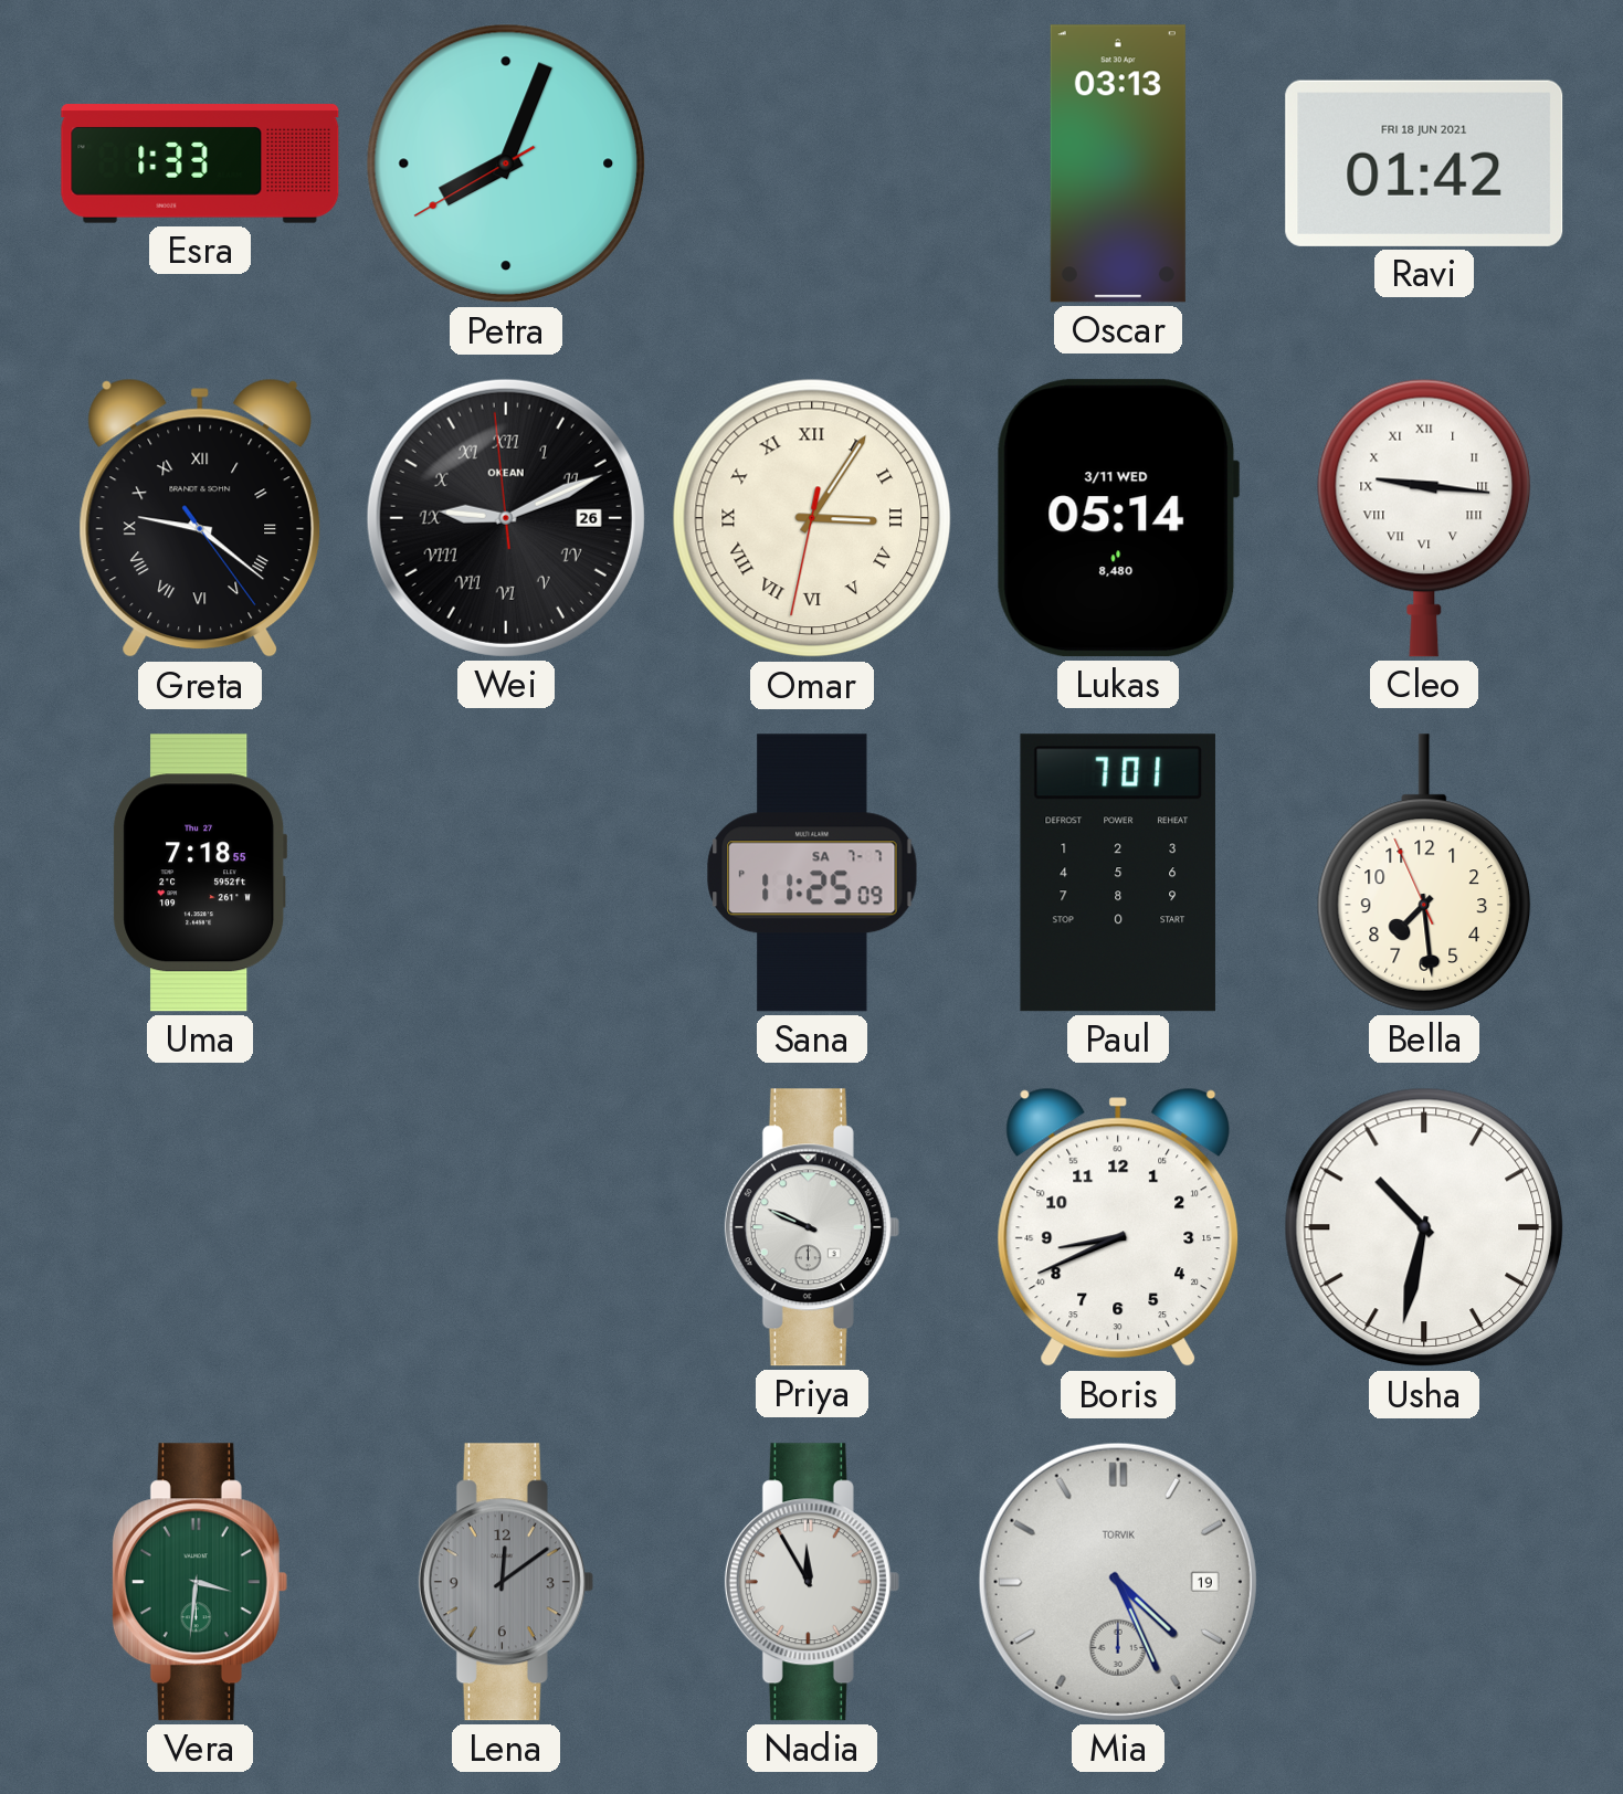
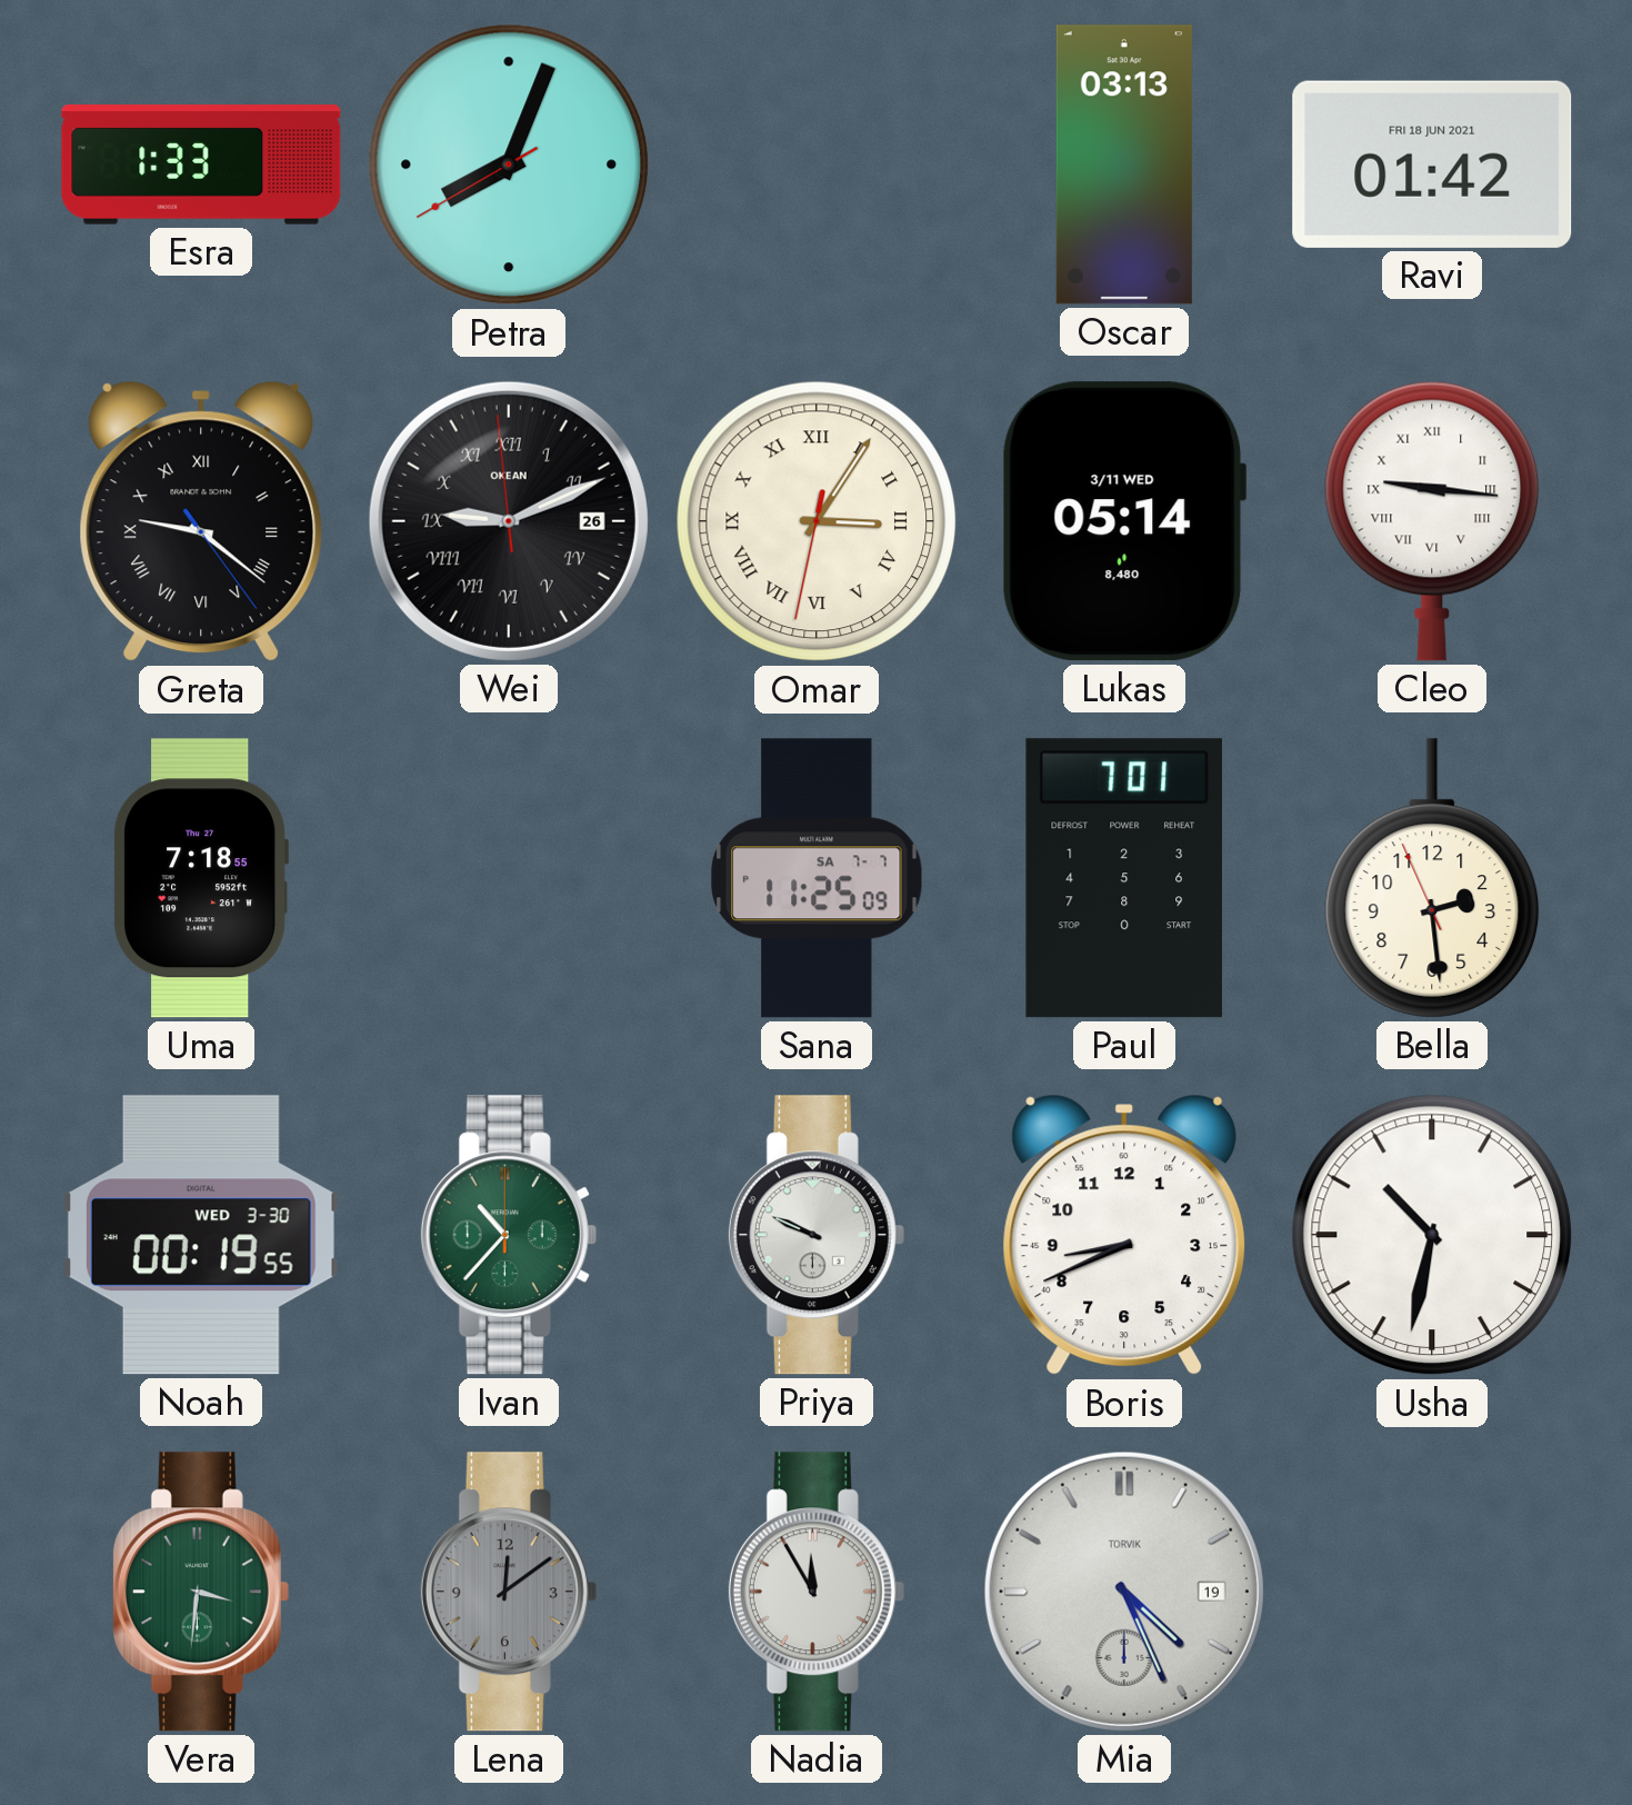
Bella: 7:28 -> 2:28
Noah: none -> 00:19
Ivan: none -> 10:37
